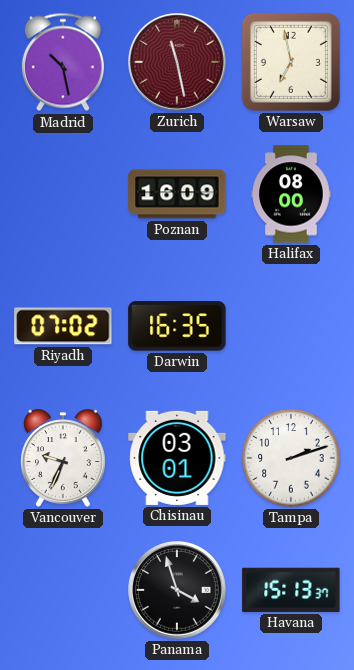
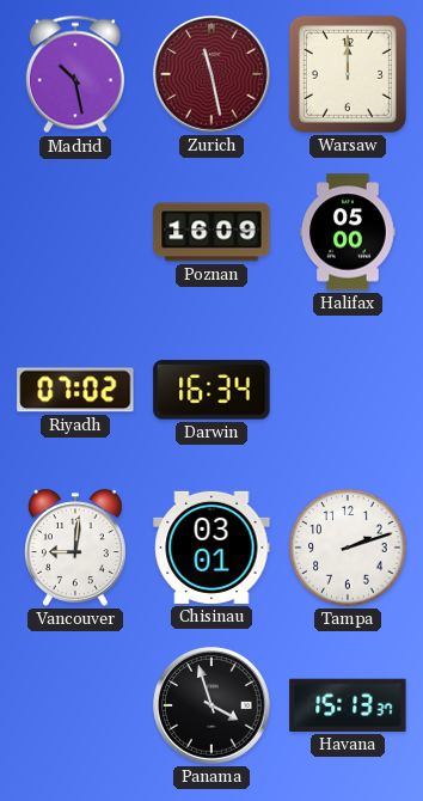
Warsaw: 6:58 -> 12:00
Halifax: 08:00 -> 05:00
Darwin: 16:35 -> 16:34
Vancouver: 9:34 -> 9:01
